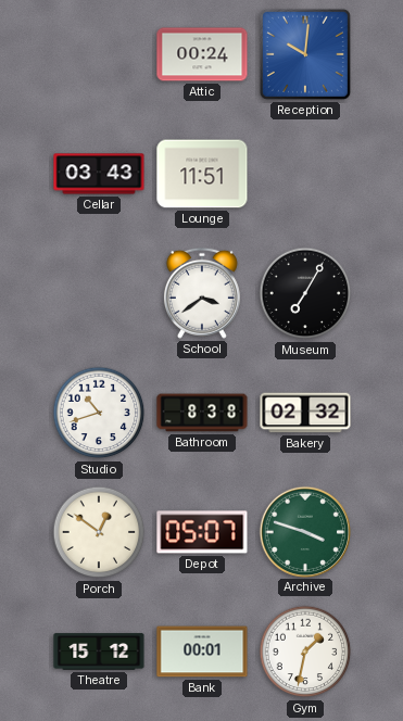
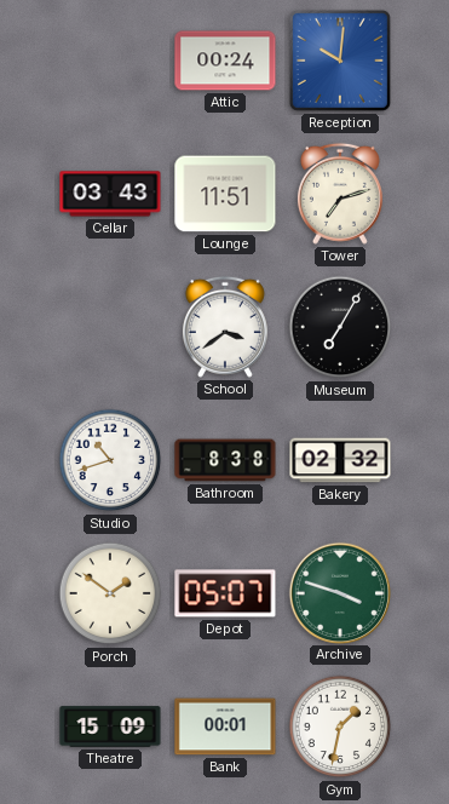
Tower: none -> 7:12
Porch: 12:51 -> 1:51
Theatre: 15:12 -> 15:09
